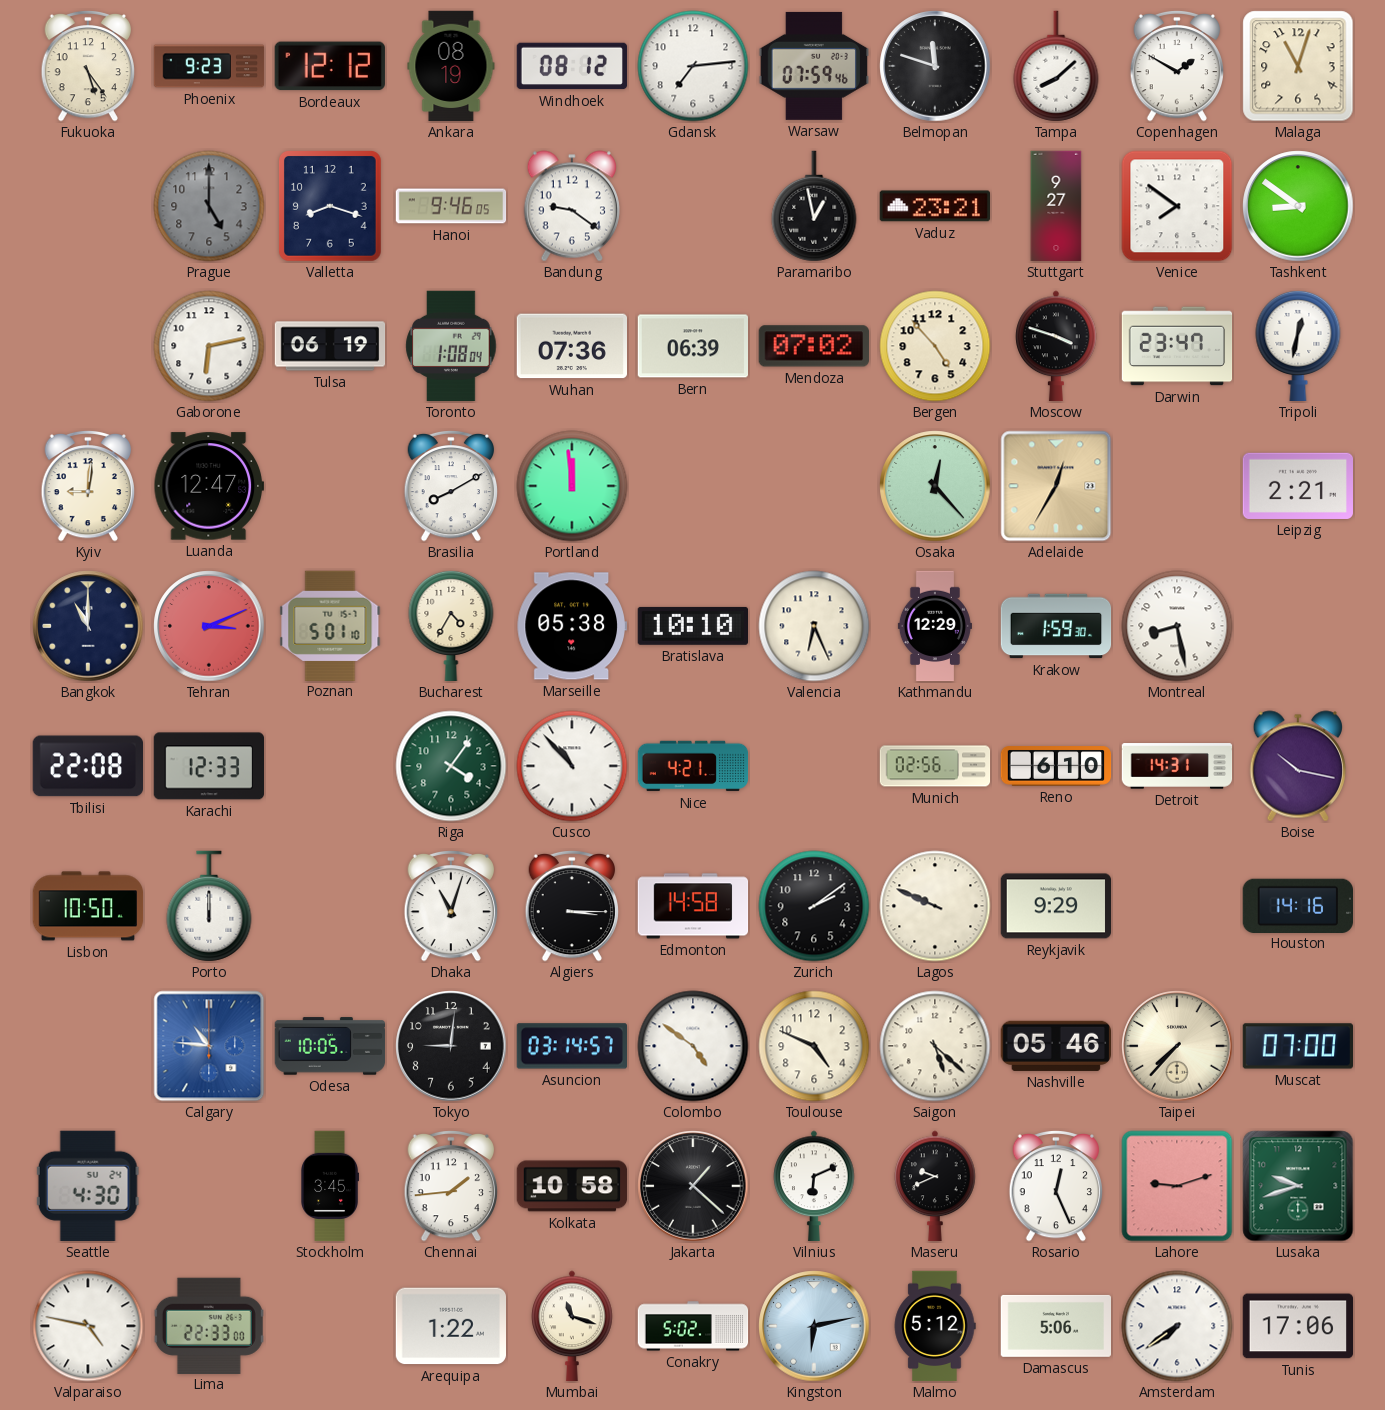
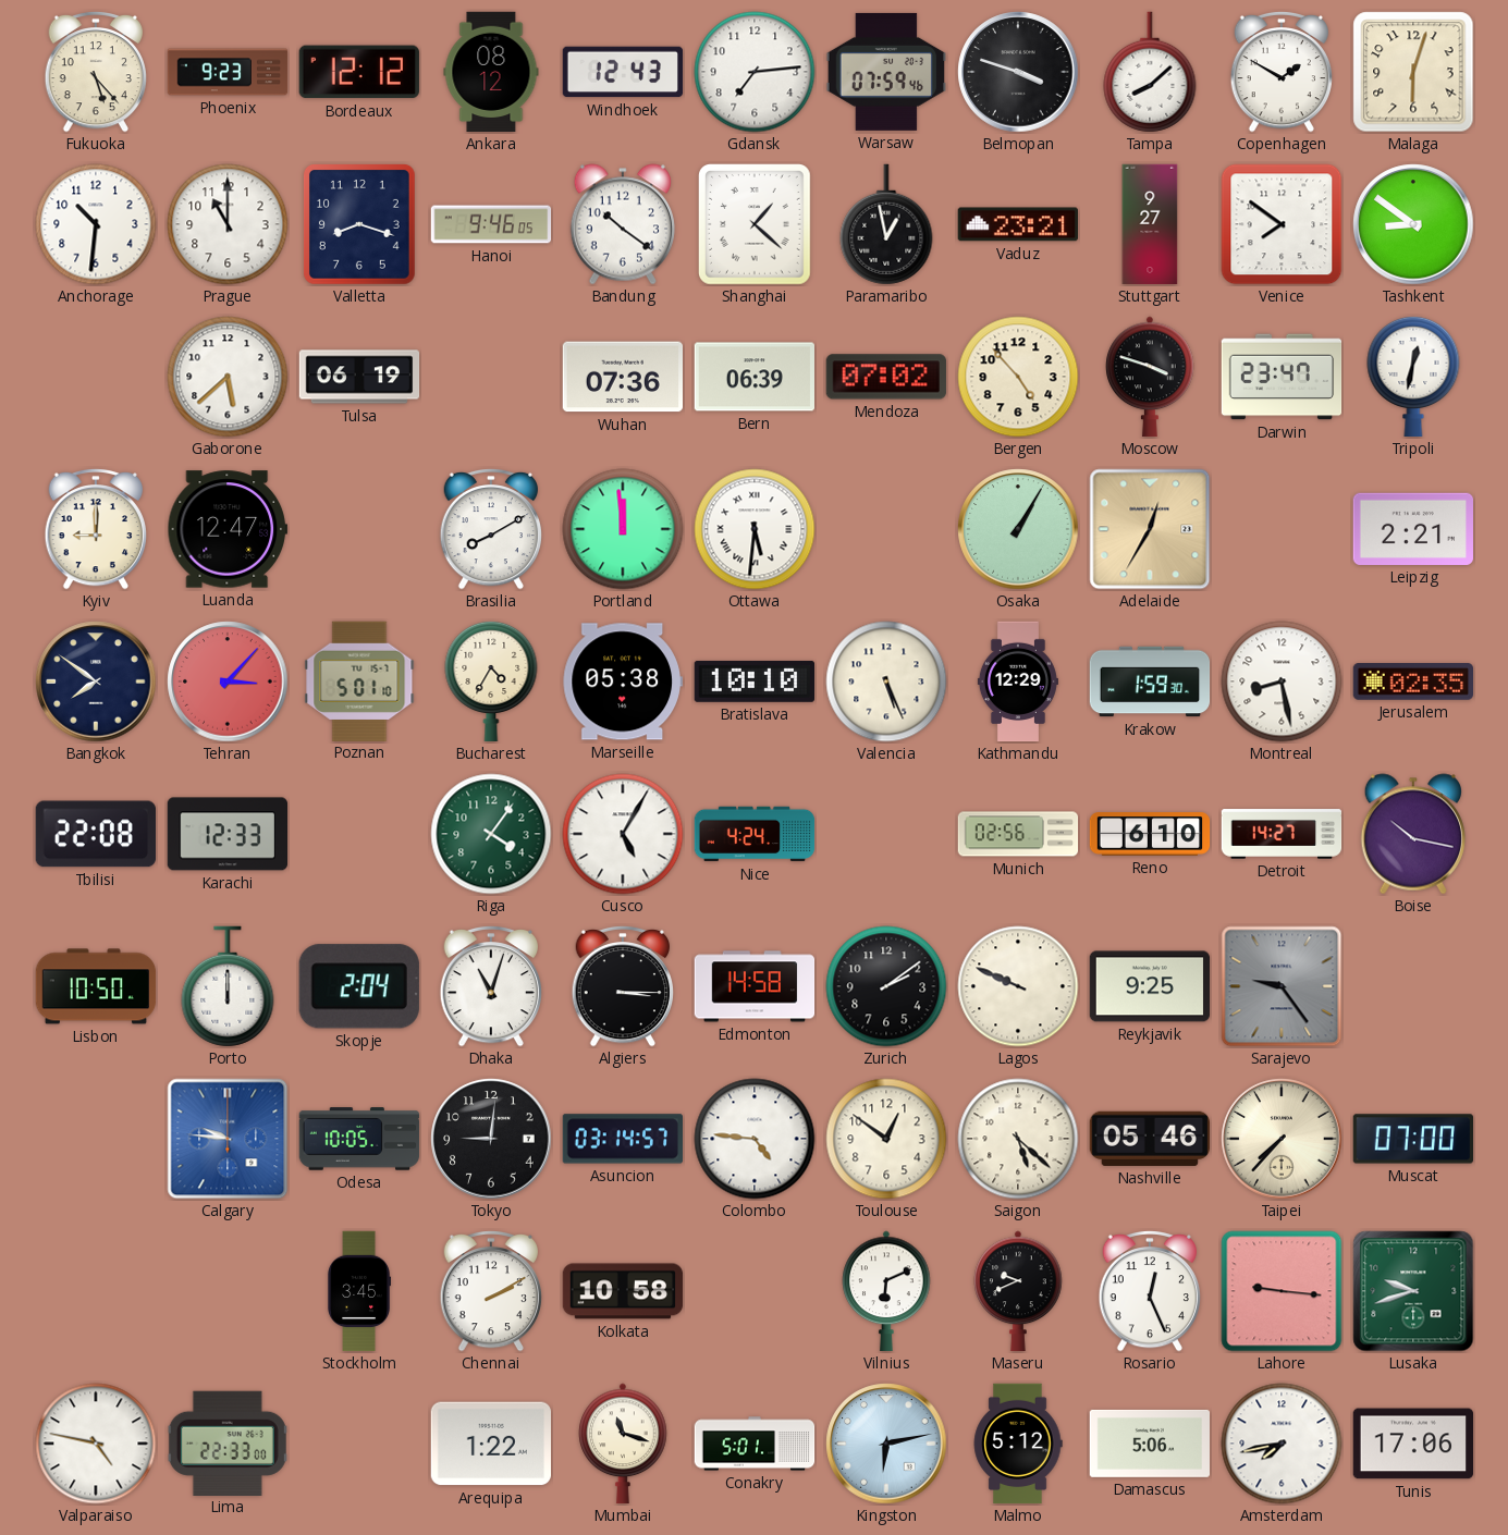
Fukuoka: 5:24 -> 5:23
Ankara: 08:19 -> 08:12
Windhoek: 08:12 -> 12:43
Belmopan: 11:48 -> 3:48
Malaga: 11:03 -> 6:03
Anchorage: none -> 10:31
Prague: 5:00 -> 11:00
Prague dial: grey -> white
Bandung: 9:21 -> 10:21
Shanghai: none -> 1:22
Gaborone: 6:13 -> 5:38
Toronto: 1:08 -> none
Kyiv: 9:01 -> 9:00
Ottawa: none -> 5:31
Osaka: 12:23 -> 1:05
Bangkok: 11:00 -> 7:51
Tehran: 3:11 -> 3:07
Valencia: 6:26 -> 5:26
Jerusalem: none -> 02:35
Cusco: 10:53 -> 5:05
Nice: 4:21 -> 4:24
Detroit: 14:31 -> 14:27
Skopje: none -> 2:04
Reykjavik: 9:29 -> 9:25
Sarajevo: none -> 9:24
Houston: 14:16 -> none
Calgary: 10:46 -> 9:46
Colombo: 4:51 -> 4:46
Toulouse: 4:49 -> 12:51
Seattle: 4:30 -> none
Chennai: 1:44 -> 2:10
Jakarta: 1:22 -> none
Lahore: 9:12 -> 9:16
Conakry: 5:02 -> 5:01
Amsterdam: 7:39 -> 7:43
